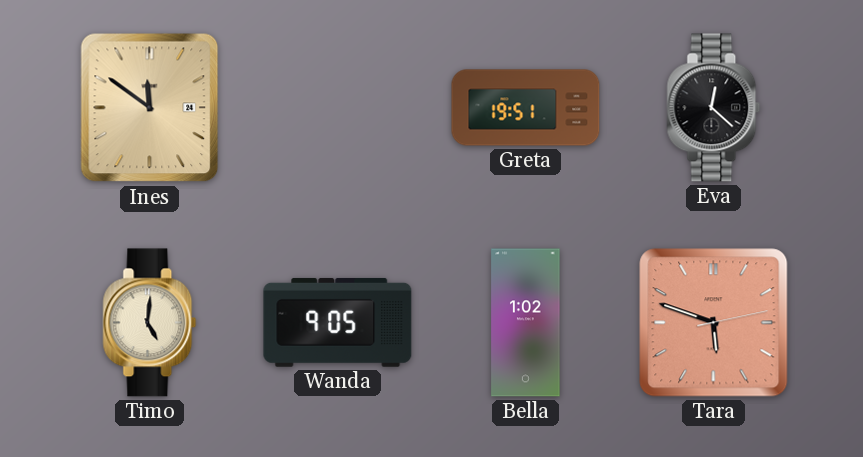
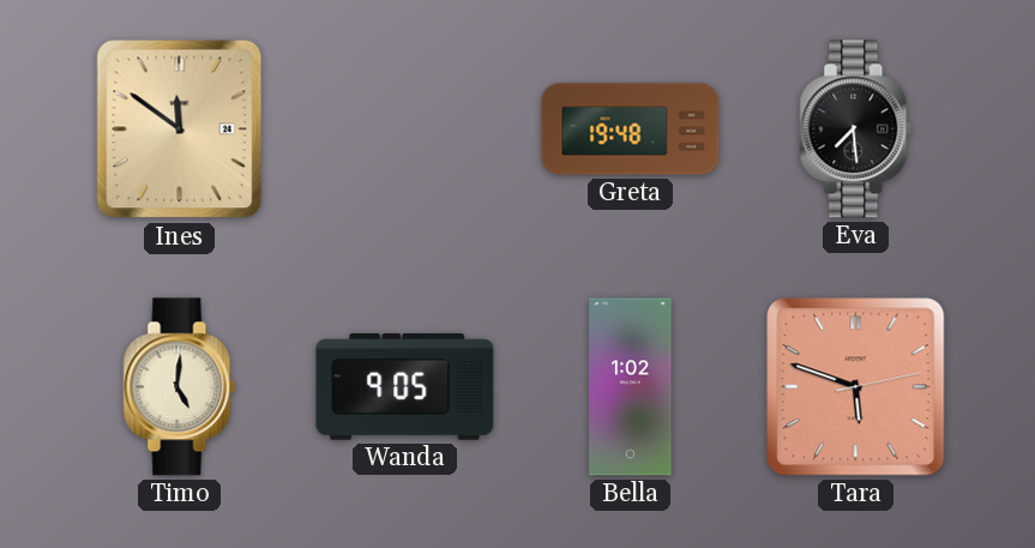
Greta: 19:51 -> 19:48
Eva: 12:22 -> 7:29
